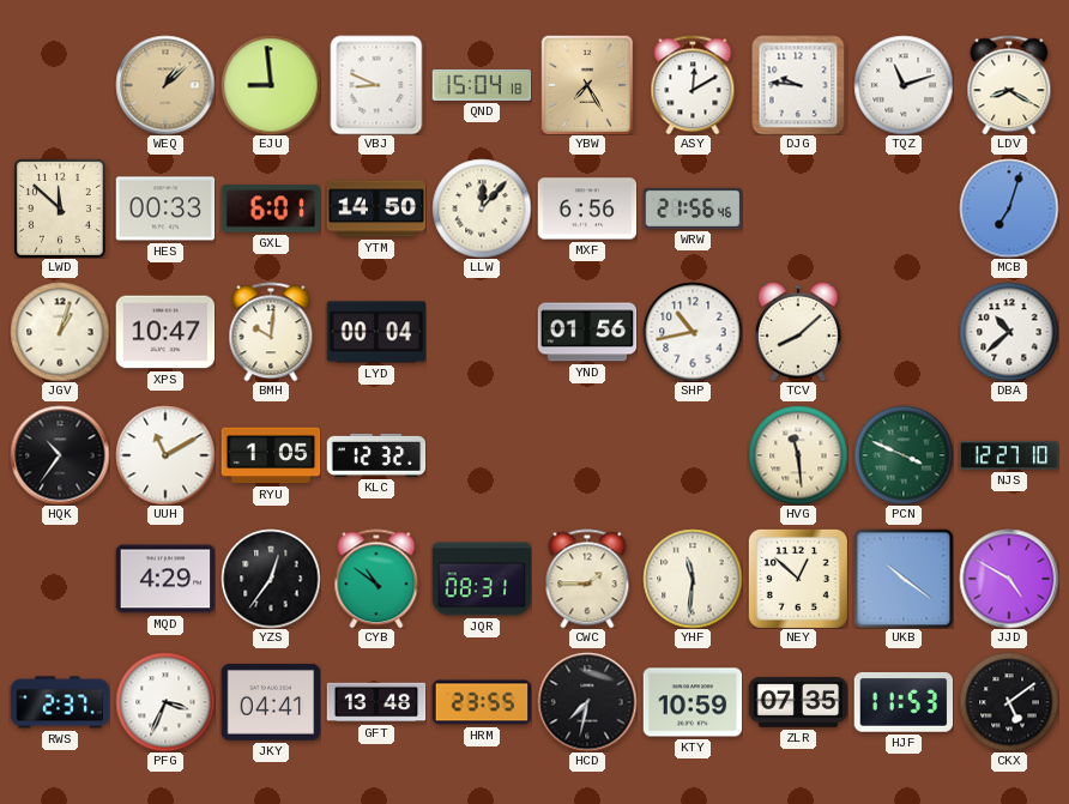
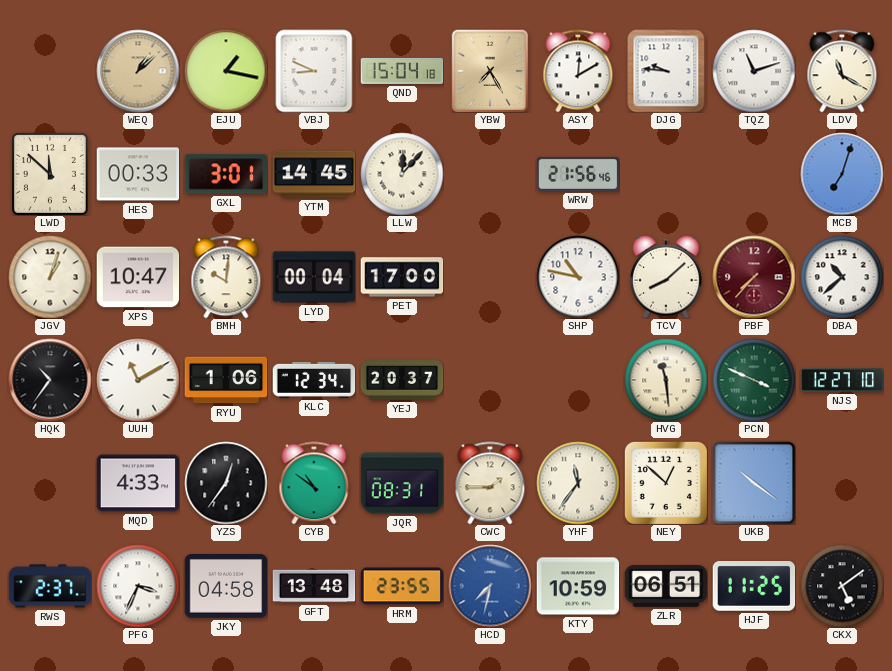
EJU: 8:59 -> 1:17
LDV: 8:20 -> 11:20
GXL: 6:01 -> 3:01
YTM: 14:50 -> 14:45
MXF: 6:56 -> none
PET: none -> 17:00
YND: 01:56 -> none
SHP: 10:43 -> 10:47
PBF: none -> 7:37
RYU: 1:05 -> 1:06
KLC: 12:32 -> 12:34
YEJ: none -> 20:37
MQD: 4:29 -> 4:33
YHF: 11:31 -> 11:36
JJD: 4:50 -> none
JKY: 04:41 -> 04:58
HCD dial: black -> blue
ZLR: 07:35 -> 06:51
HJF: 11:53 -> 11:25
